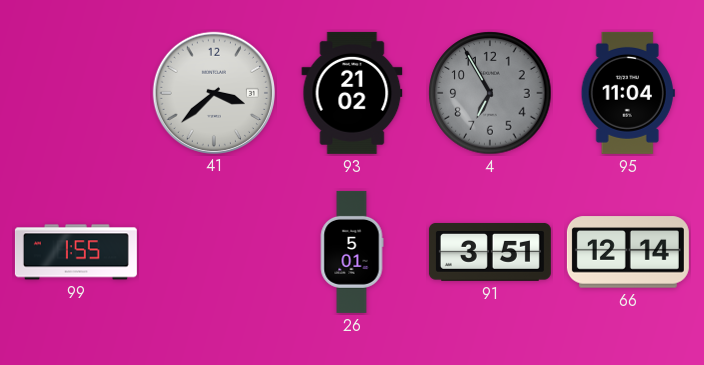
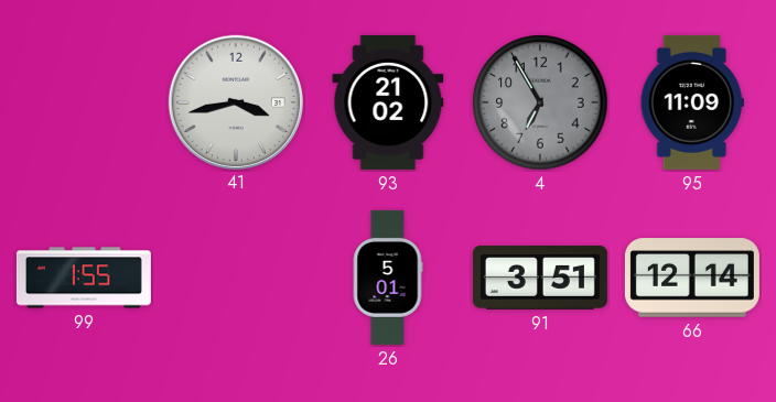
41: 3:38 -> 3:43
95: 11:04 -> 11:09
